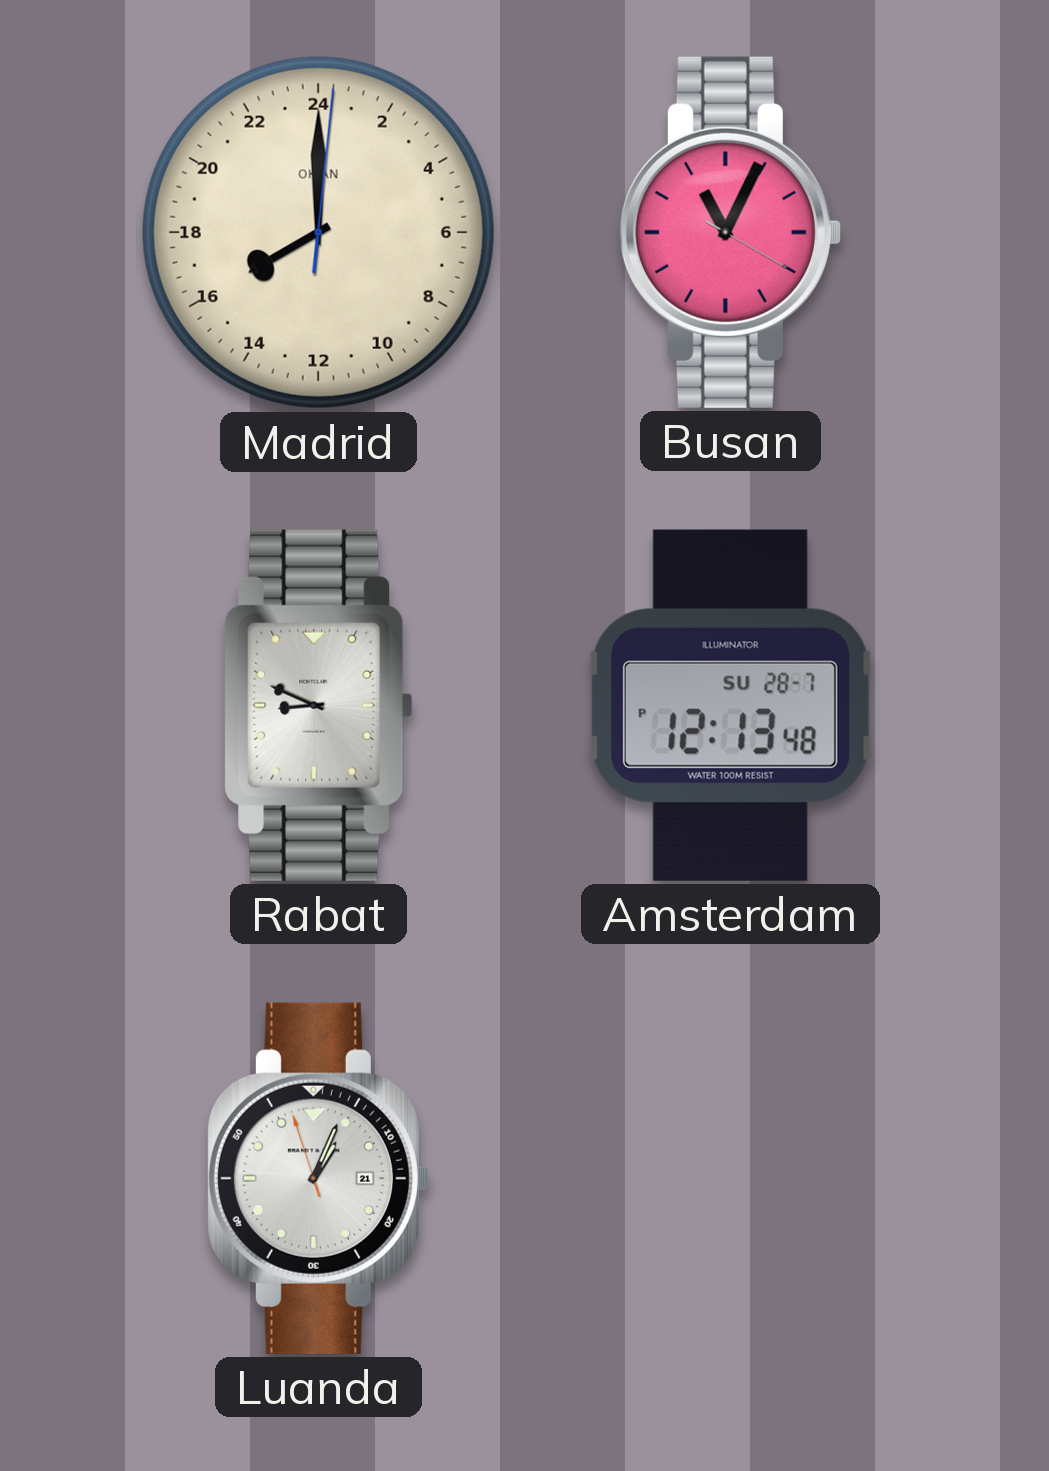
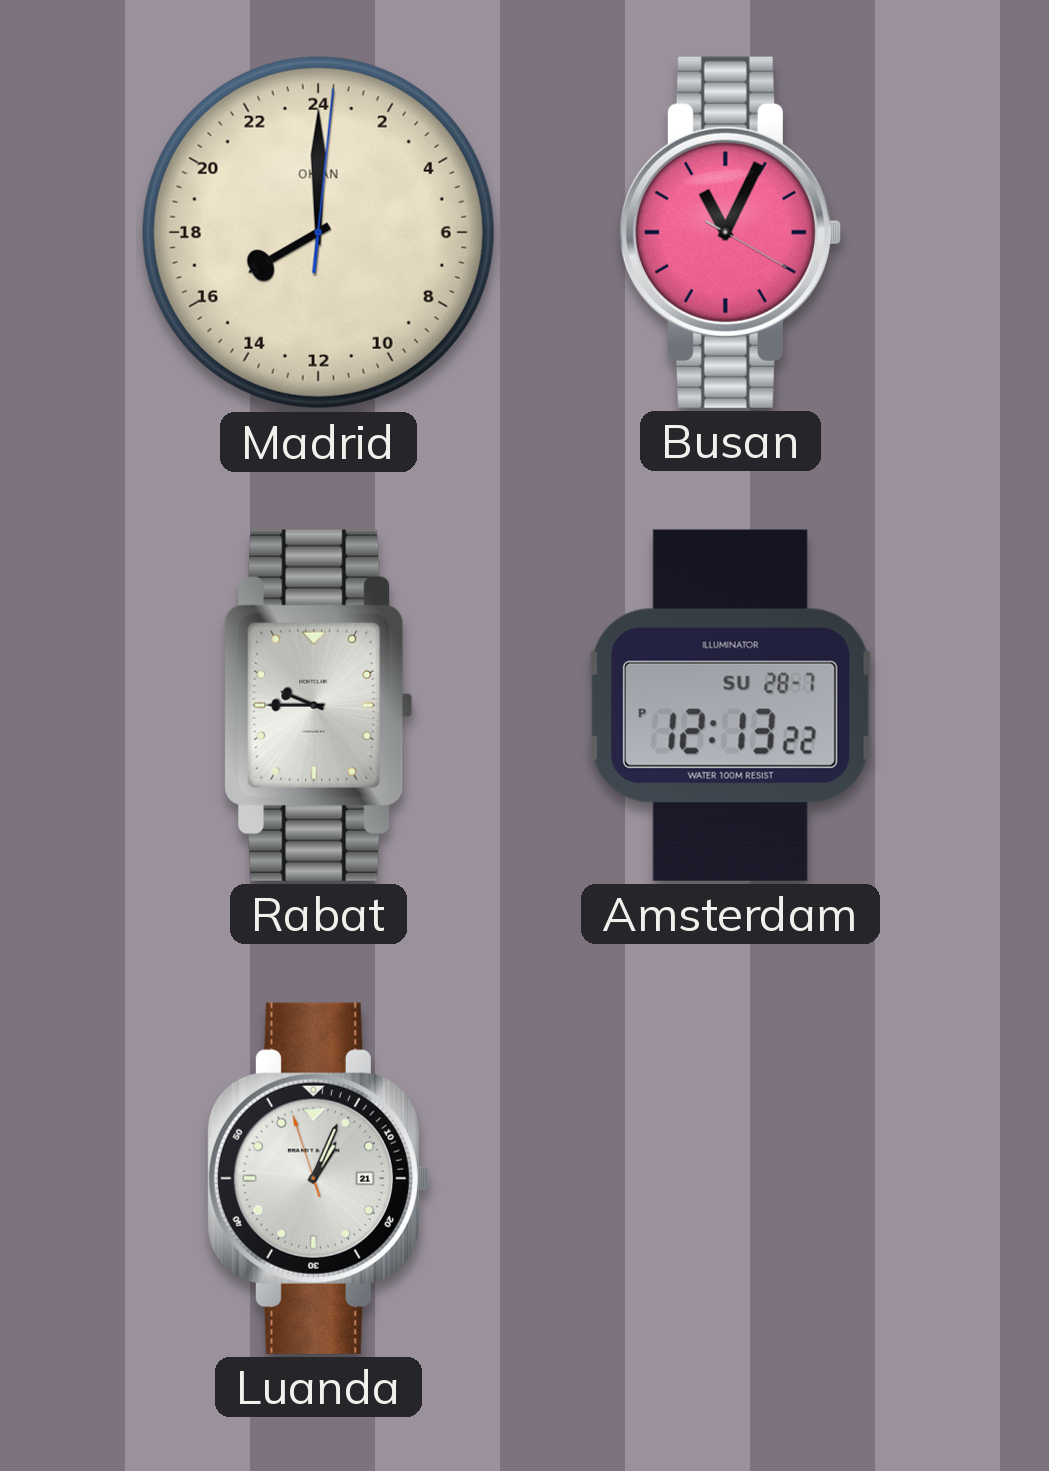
Rabat: 8:49 -> 9:45
Amsterdam: 12:13:48 PM -> 12:13:22 PM
